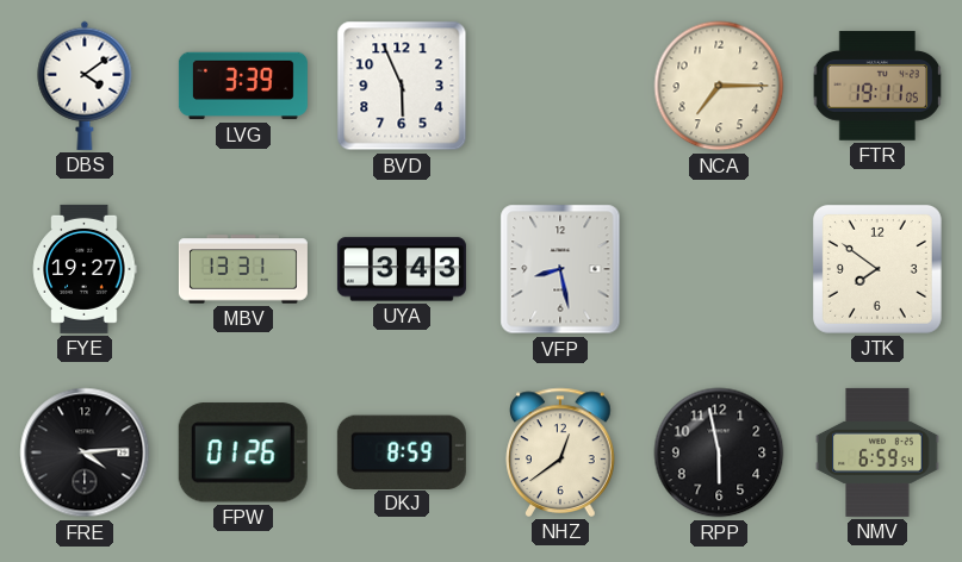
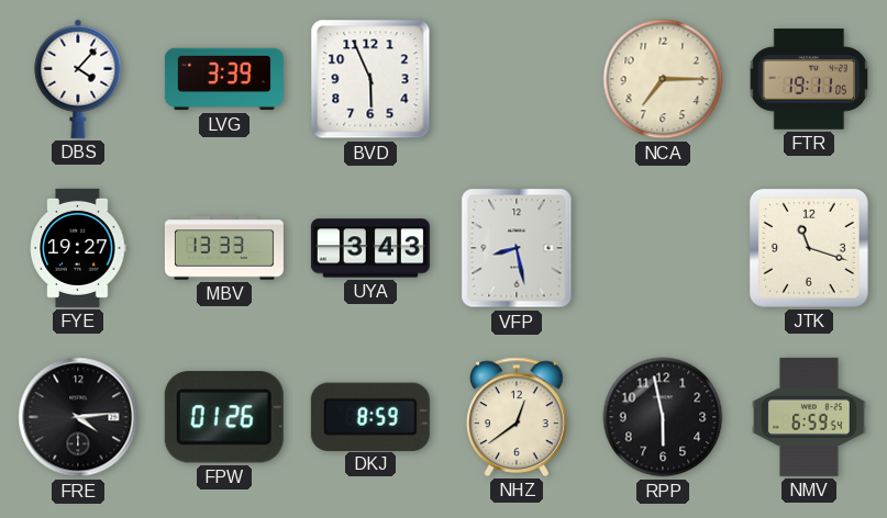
DBS: 4:09 -> 4:07
MBV: 13:31 -> 13:33
JTK: 7:51 -> 11:18
